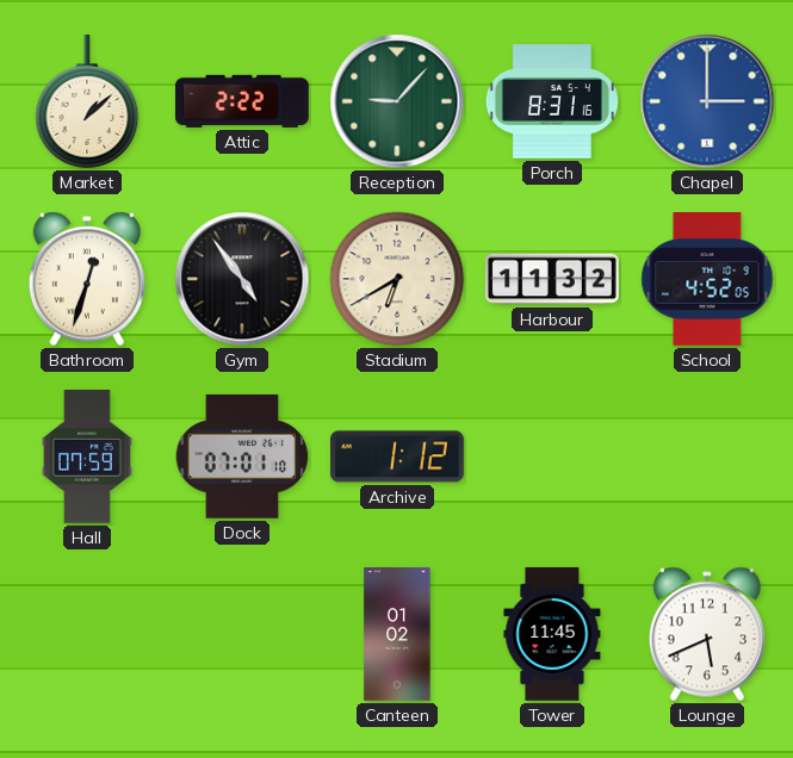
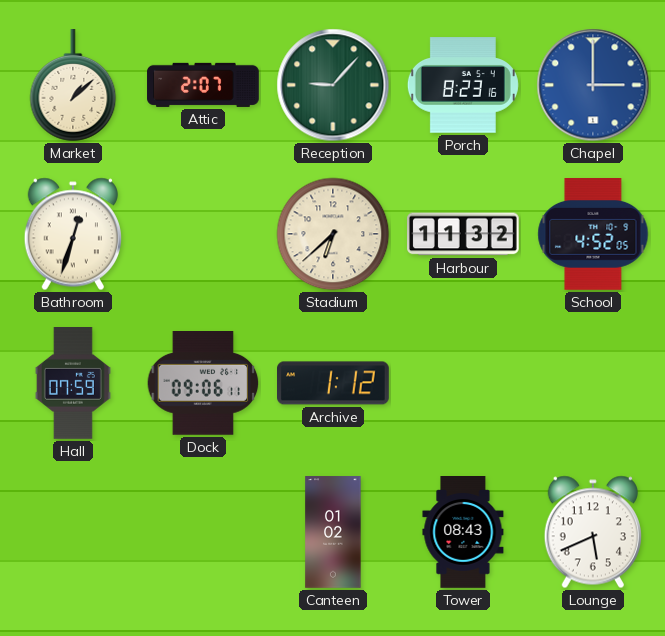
Attic: 2:22 -> 2:07
Porch: 8:31 -> 8:23
Gym: 4:54 -> none
Stadium: 6:40 -> 6:38
Dock: 07:01 -> 09:06
Tower: 11:45 -> 08:43
